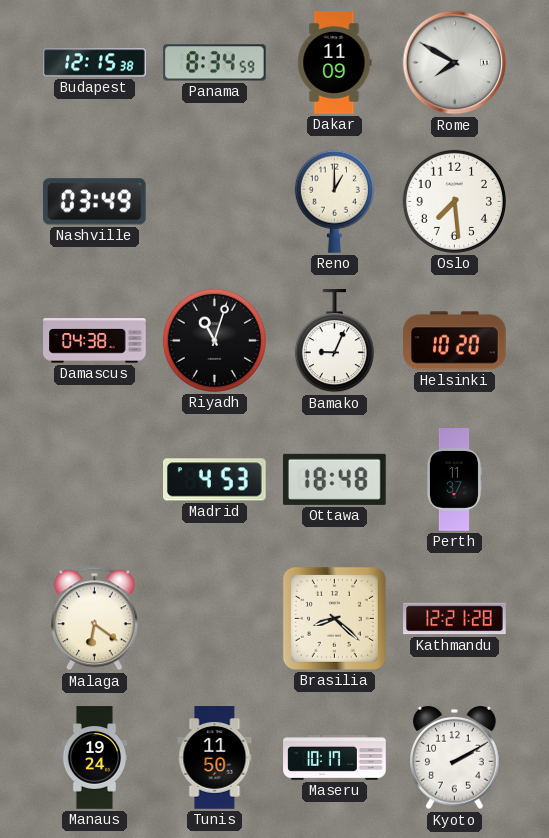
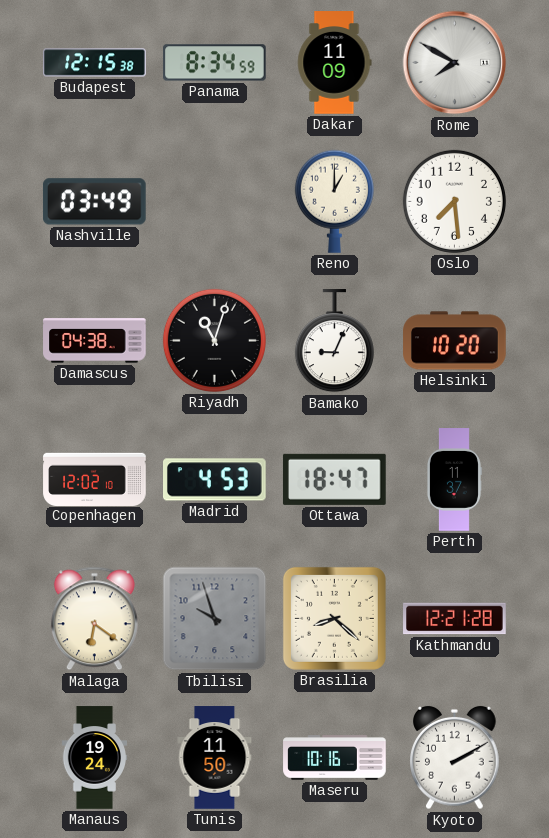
Copenhagen: none -> 12:02
Ottawa: 18:48 -> 18:47
Tbilisi: none -> 9:57
Maseru: 10:17 -> 10:16
